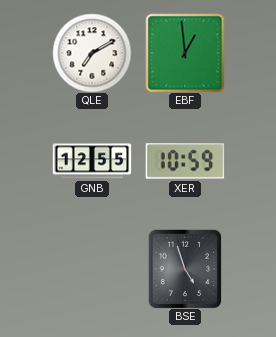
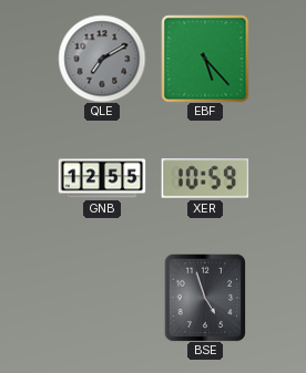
QLE dial: white -> grey
EBF: 12:59 -> 5:23
